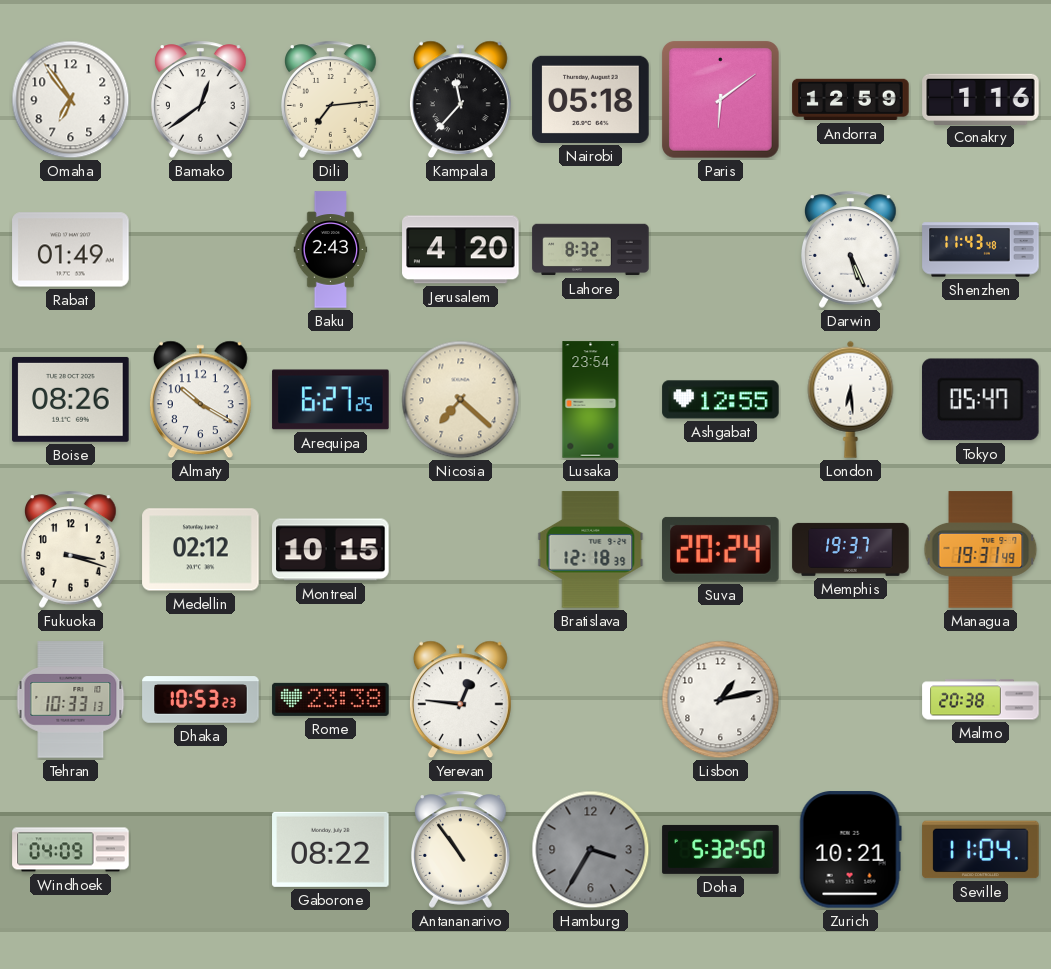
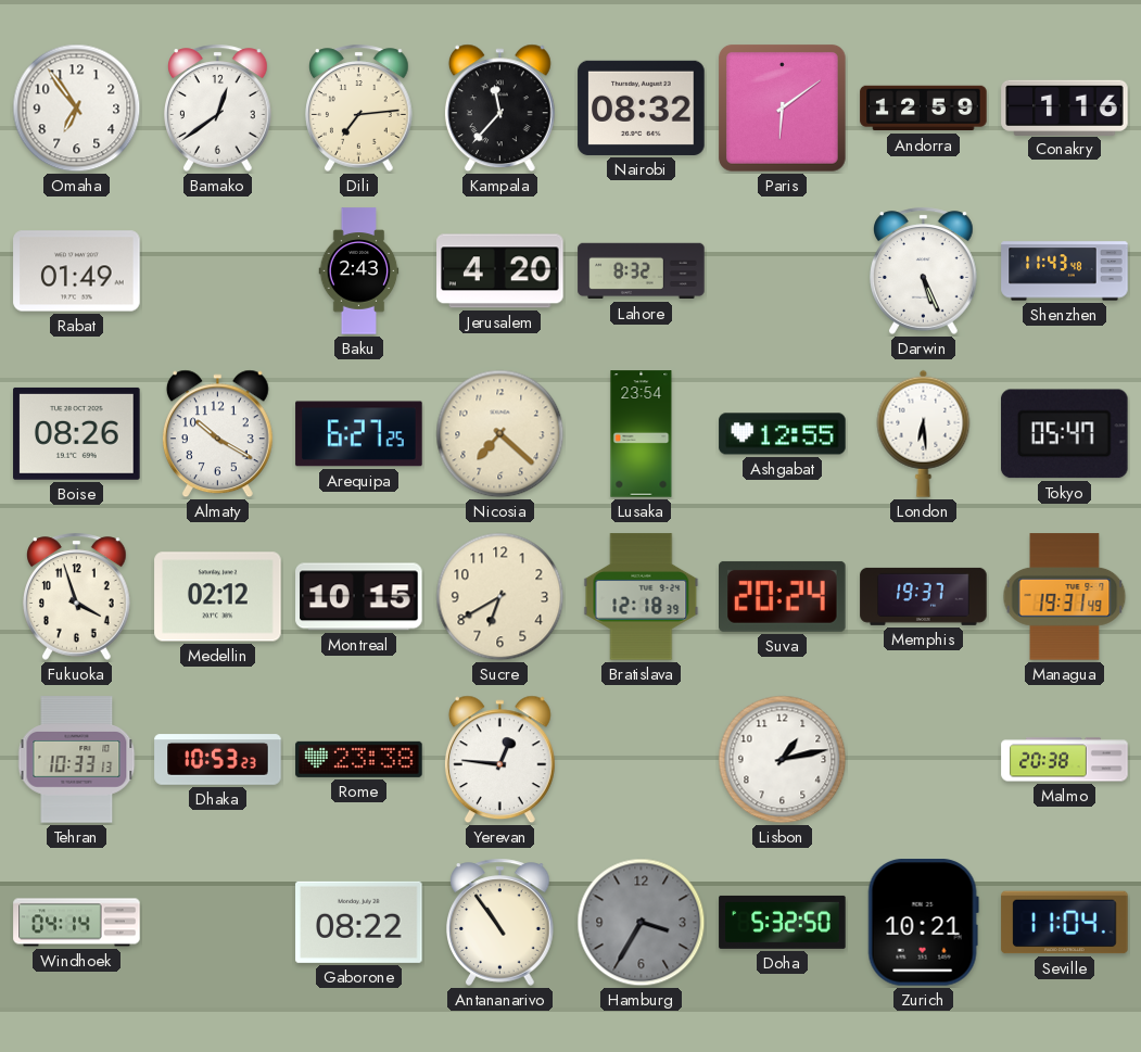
Nairobi: 05:18 -> 08:32
Fukuoka: 3:18 -> 3:57
Sucre: none -> 6:40
Windhoek: 04:09 -> 04:14
